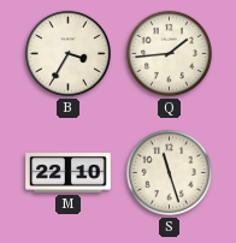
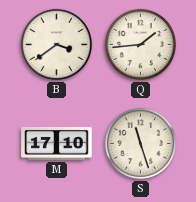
B: 3:35 -> 3:39
M: 22:10 -> 17:10
